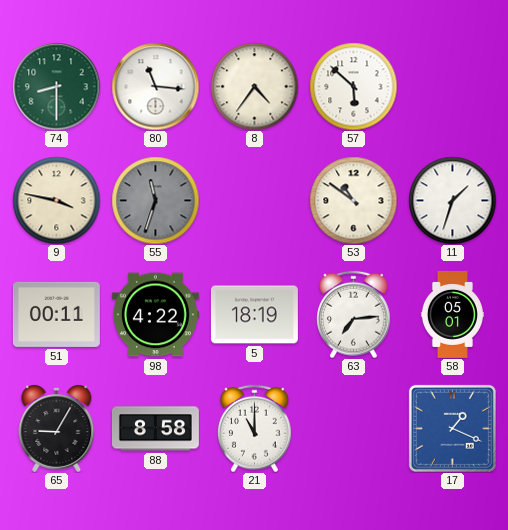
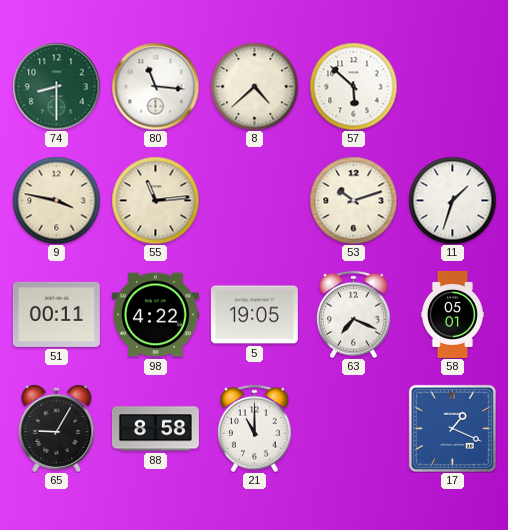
8: 4:36 -> 4:38
55: 11:33 -> 11:14
55 dial: grey -> cream
53: 10:51 -> 10:12
5: 18:19 -> 19:05
63: 7:14 -> 7:19
